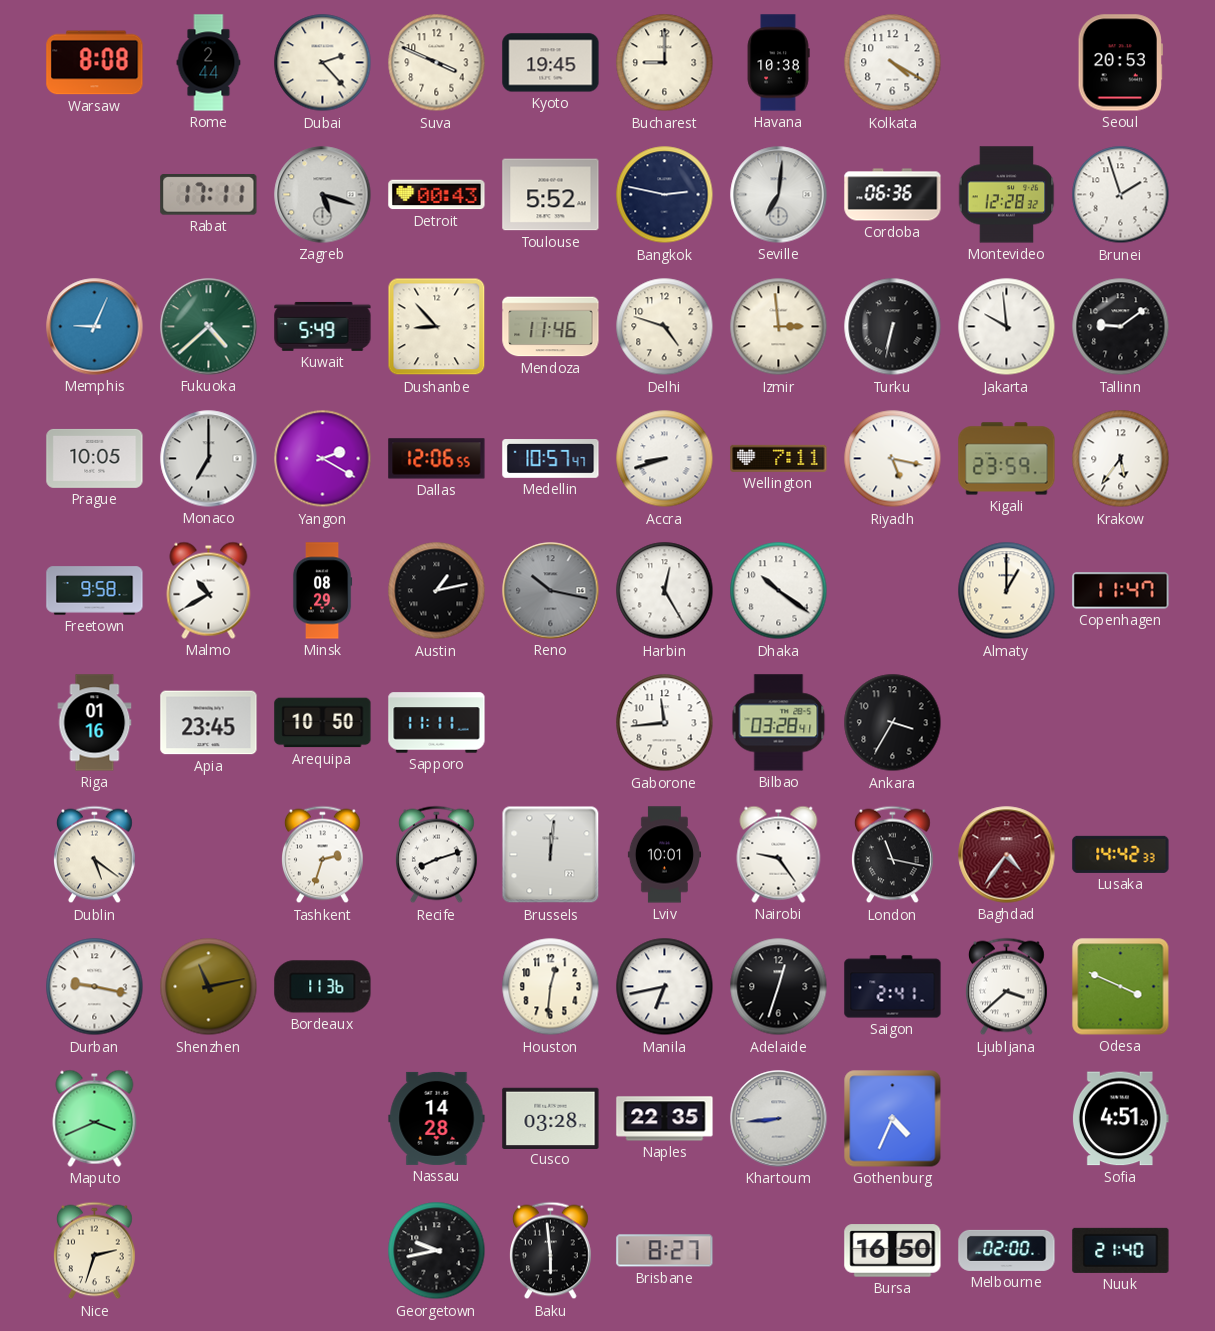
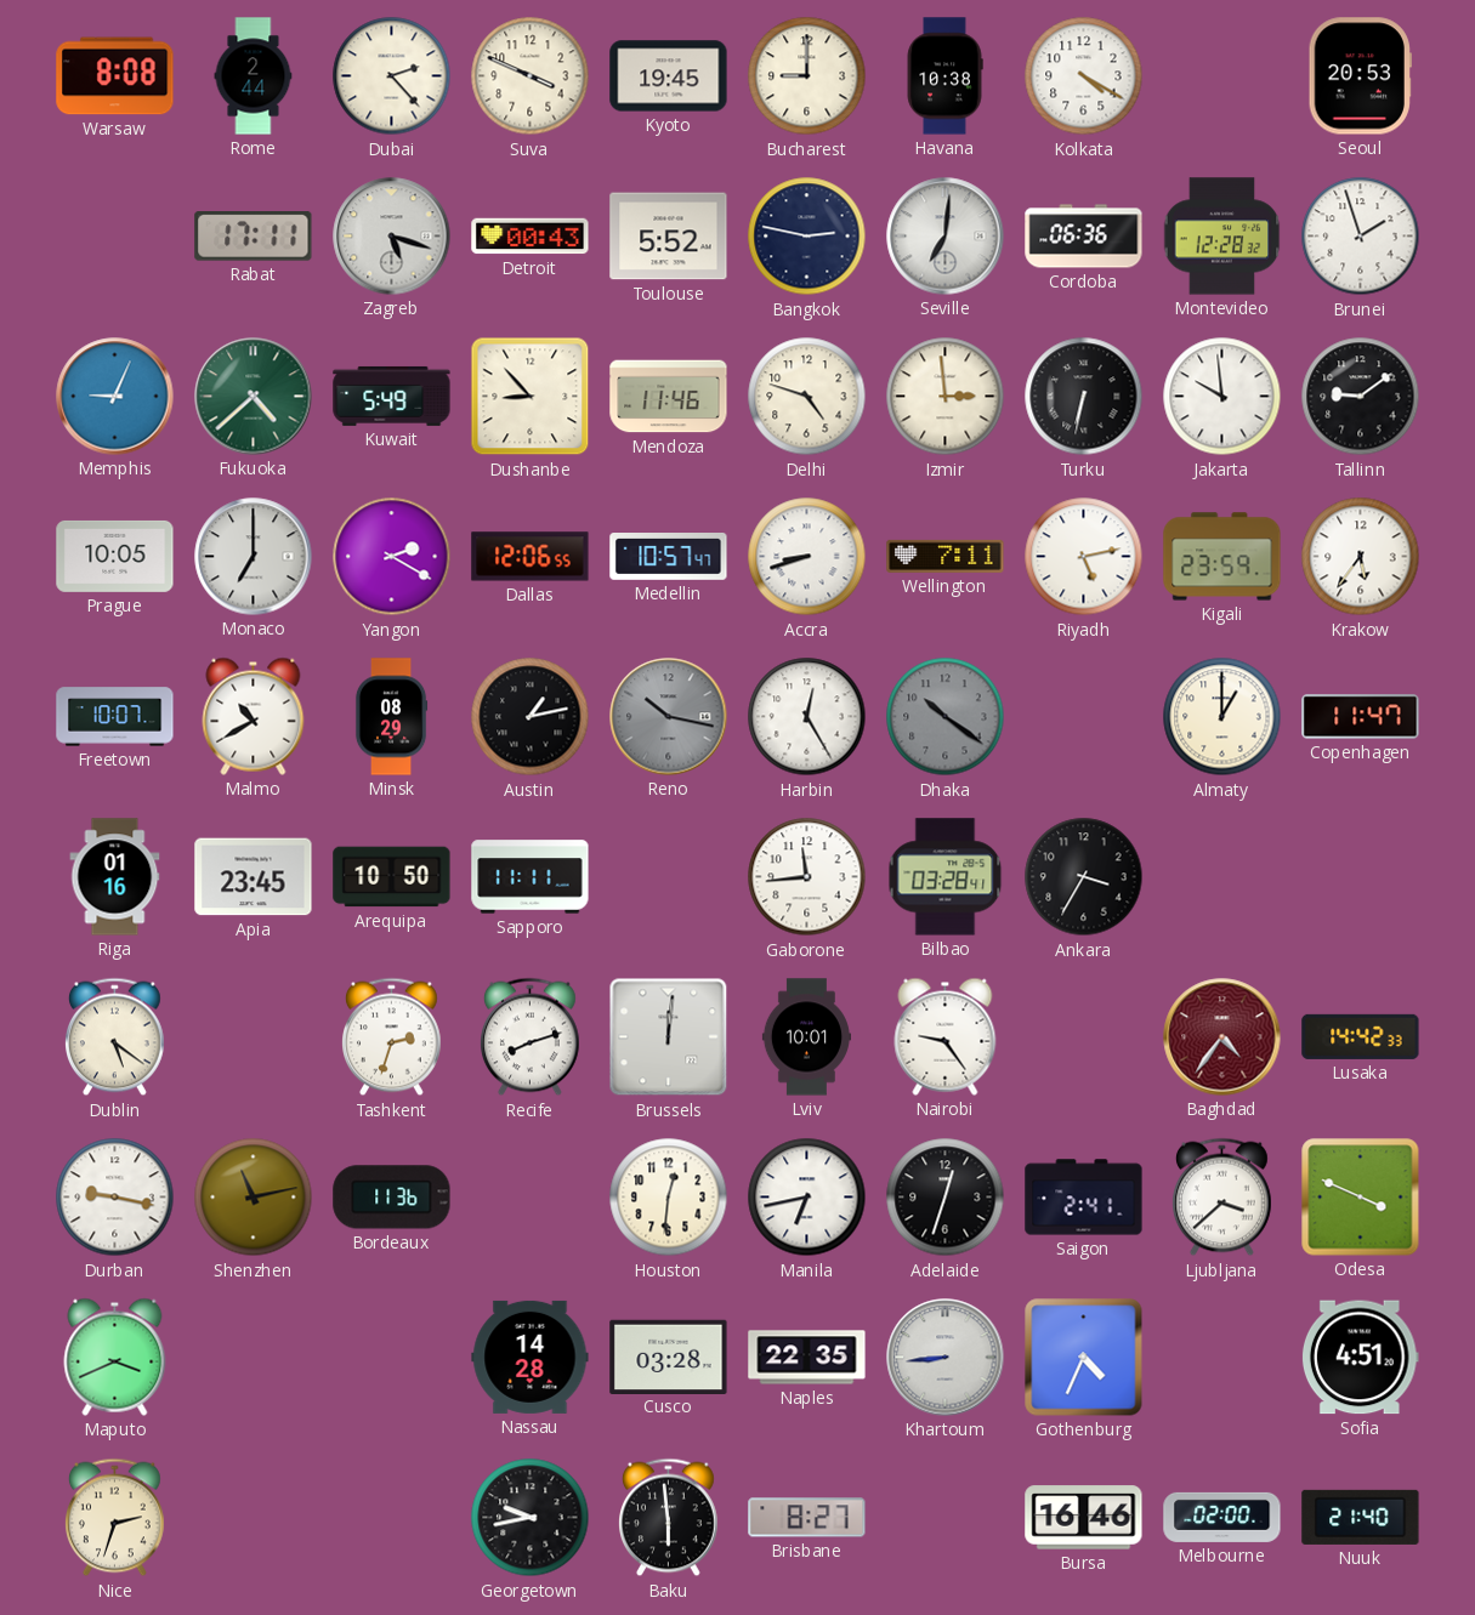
Riyadh: 5:17 -> 5:13
Freetown: 9:58 -> 10:07
Dhaka dial: white -> grey
London: 11:17 -> none
Bursa: 16:50 -> 16:46
